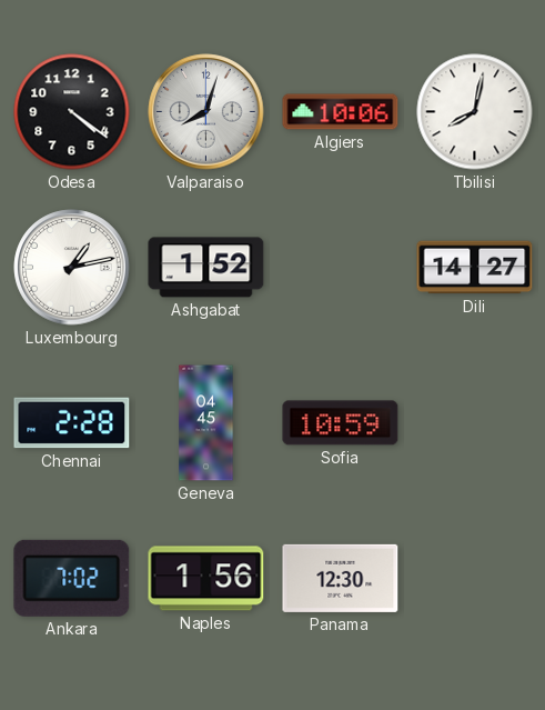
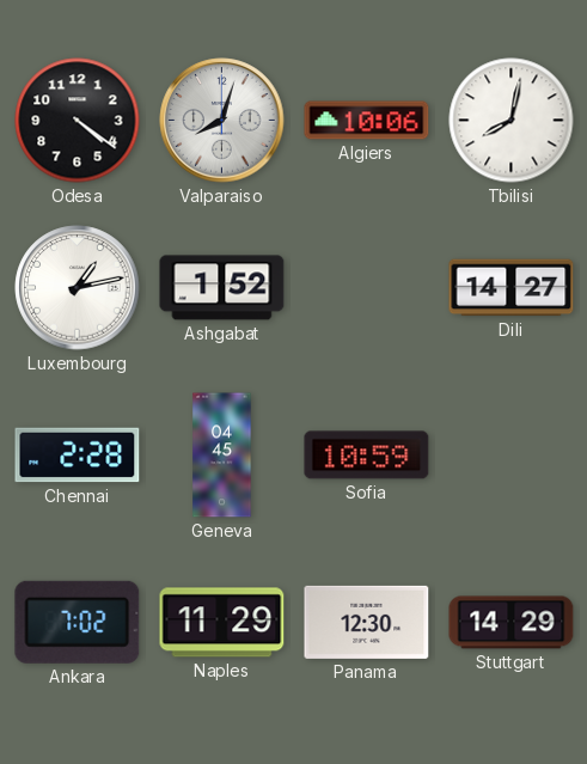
Naples: 1:56 -> 11:29
Stuttgart: none -> 14:29
